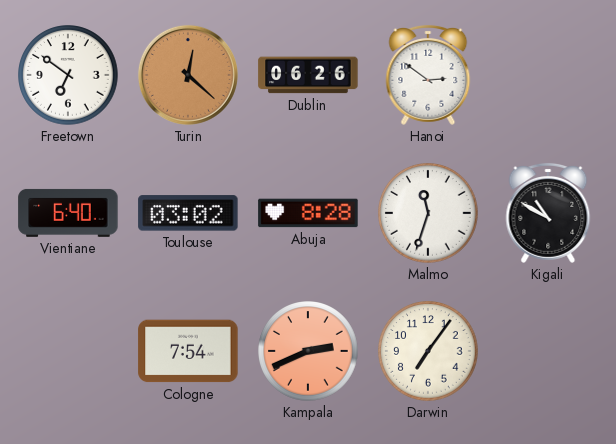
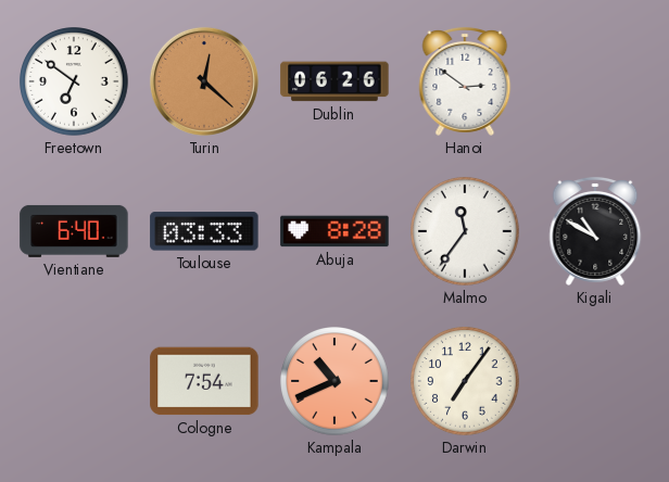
Toulouse: 03:02 -> 03:33
Malmo: 11:33 -> 11:36
Kampala: 2:41 -> 10:41
